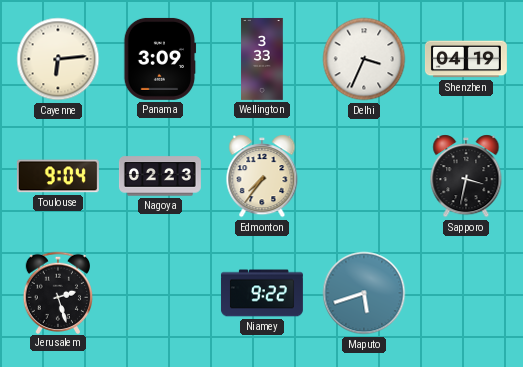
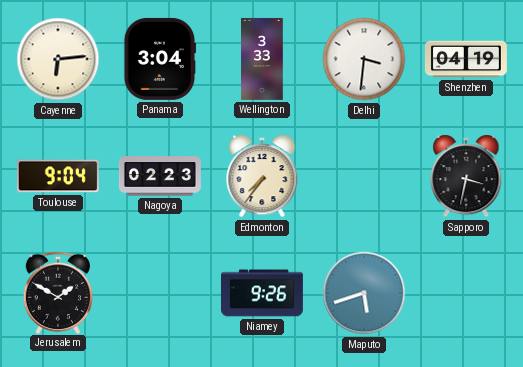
Panama: 3:09 -> 3:04
Delhi: 3:34 -> 3:31
Jerusalem: 2:27 -> 1:50
Niamey: 9:22 -> 9:26
